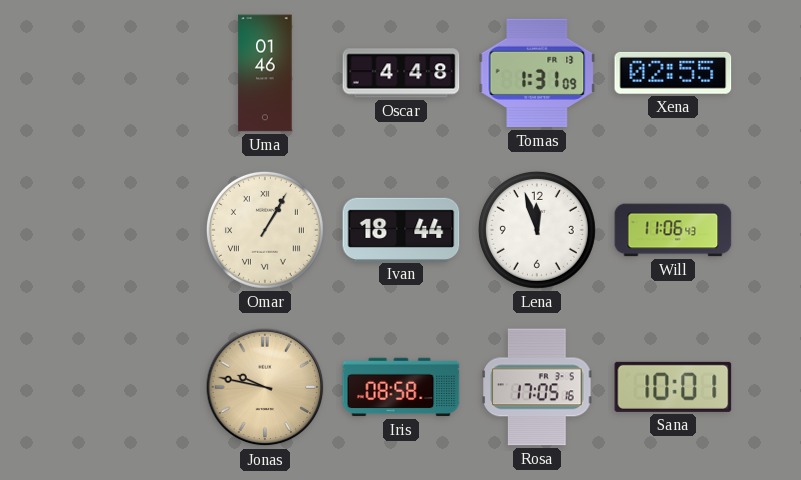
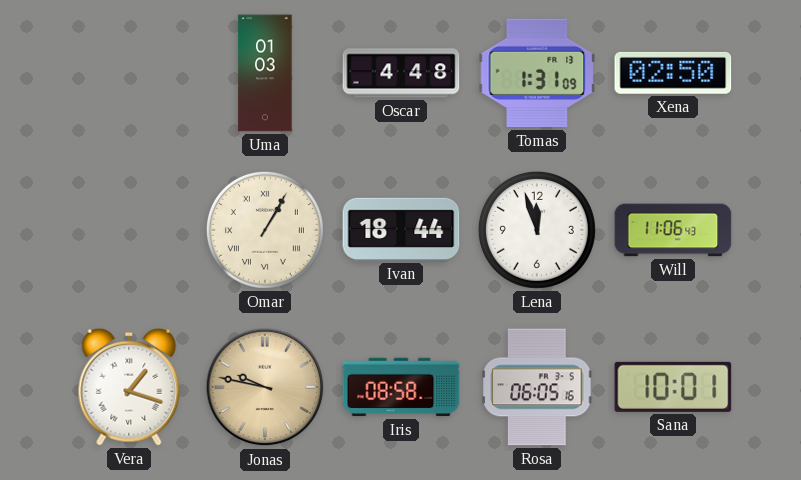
Uma: 01:46 -> 01:03
Xena: 02:55 -> 02:50
Vera: none -> 1:18
Rosa: 17:05 -> 06:05
